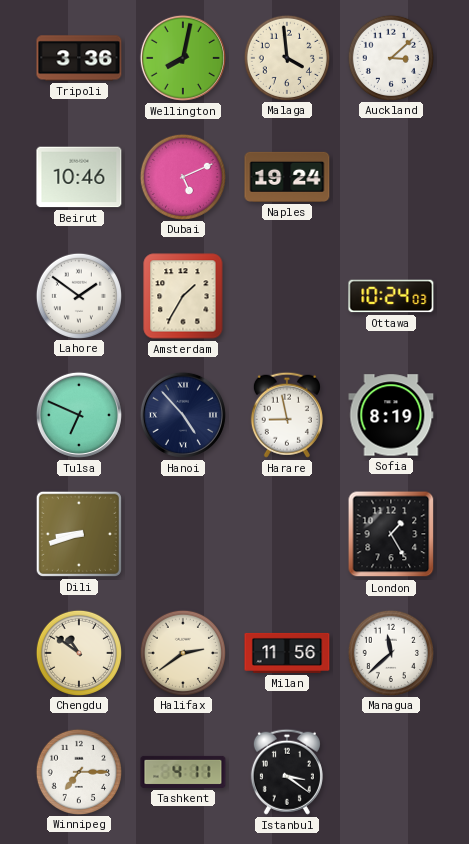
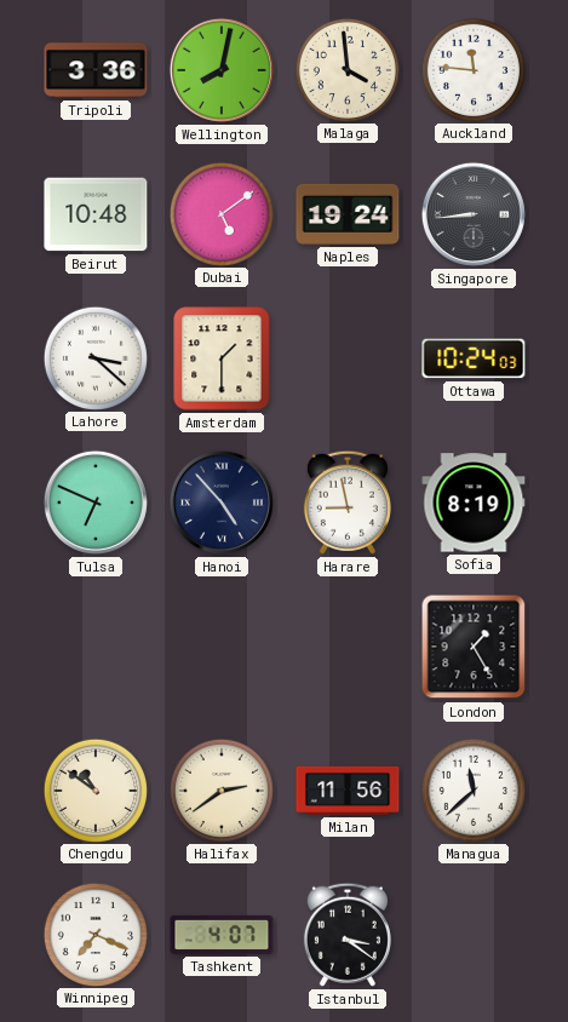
Auckland: 3:08 -> 11:46
Beirut: 10:46 -> 10:48
Dubai: 5:11 -> 5:09
Singapore: none -> 8:44
Lahore: 1:51 -> 3:22
Amsterdam: 1:35 -> 1:30
Dili: 8:42 -> none
Winnipeg: 7:15 -> 7:19
Tashkent: 4:11 -> 4:07
